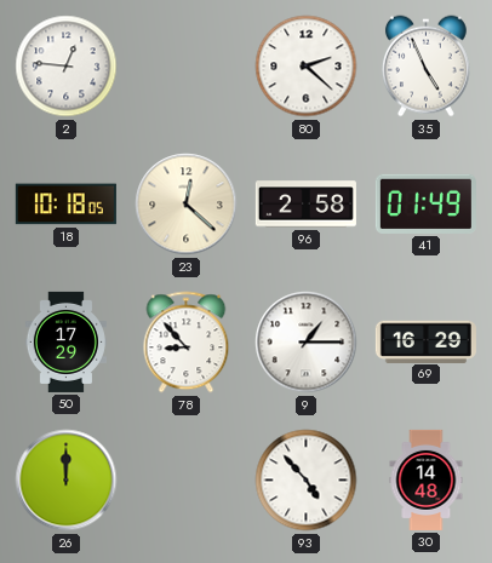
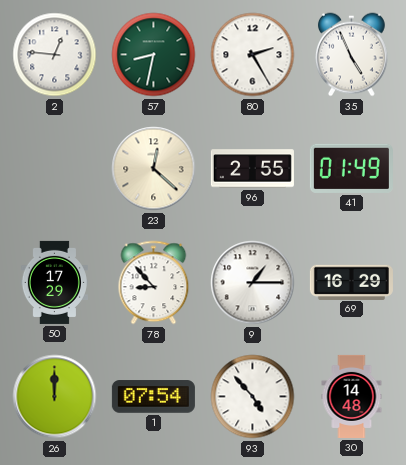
57: none -> 8:32
80: 2:22 -> 2:25
18: 10:18 -> none
96: 2:58 -> 2:55
1: none -> 07:54
